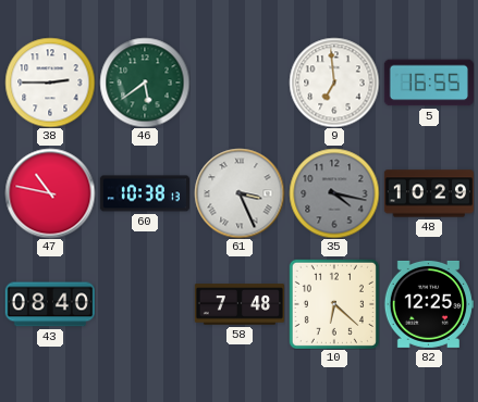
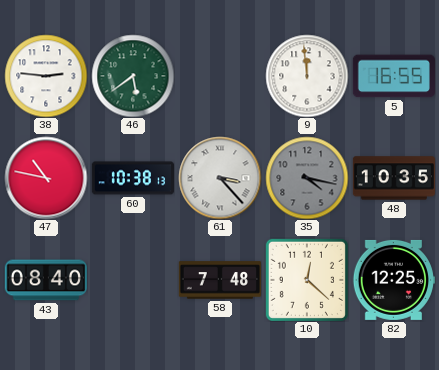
38: 2:45 -> 2:46
9: 6:59 -> 11:59
61: 3:26 -> 3:23
48: 10:29 -> 10:35
10: 6:22 -> 12:22
